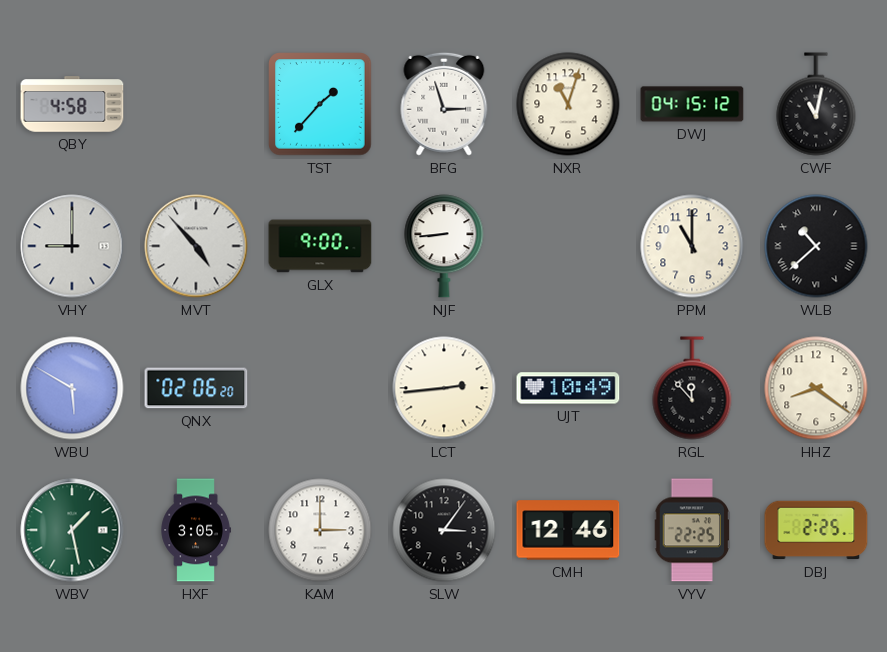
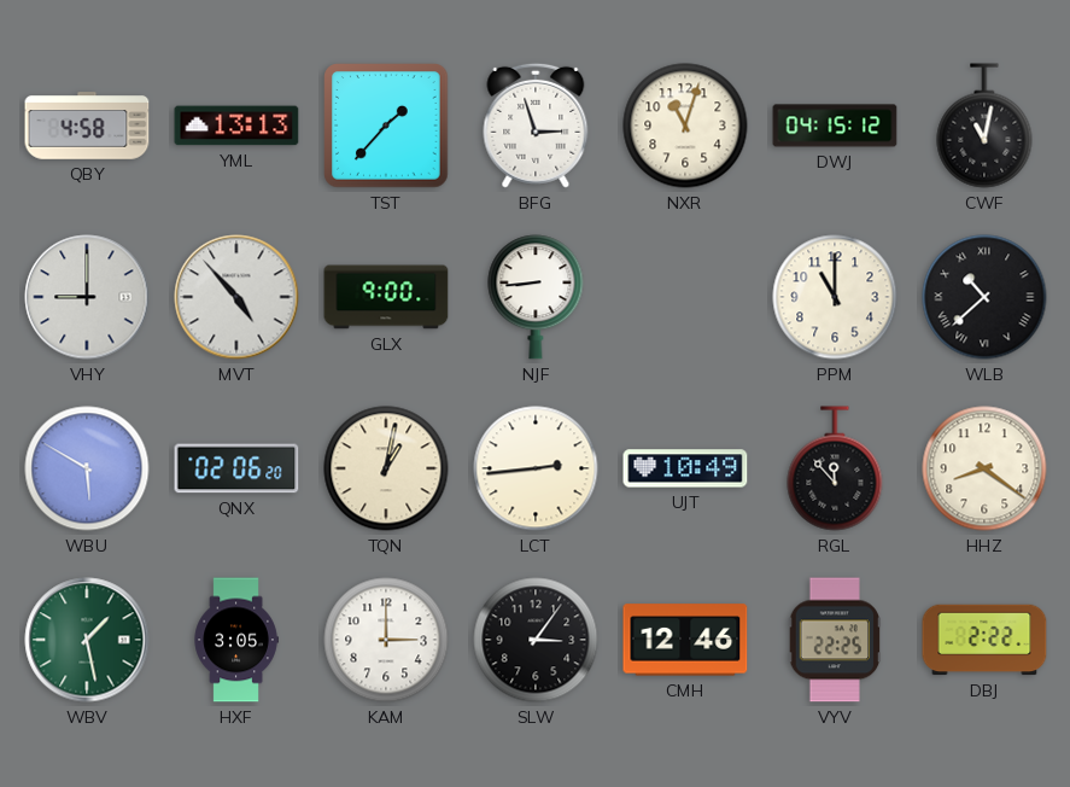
YML: none -> 13:13
TQN: none -> 1:02
DBJ: 2:25 -> 2:22
